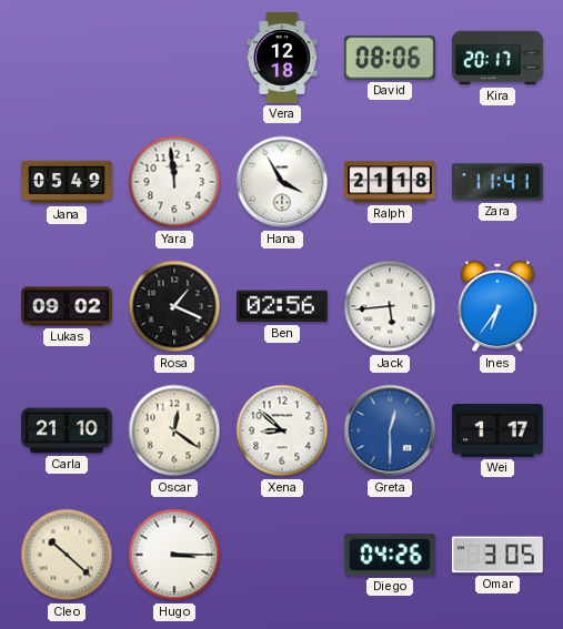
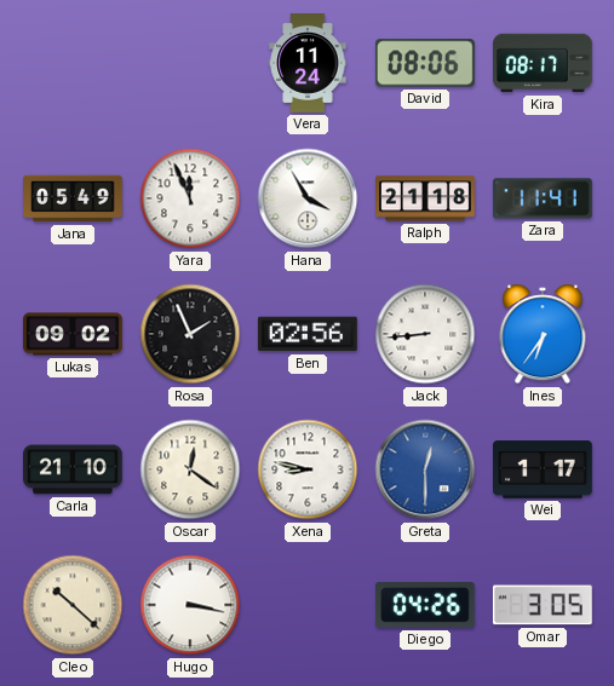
Vera: 12:18 -> 11:24
Kira: 20:17 -> 08:17
Yara: 11:59 -> 11:56
Rosa: 1:19 -> 1:56
Jack: 5:44 -> 8:44
Xena: 8:52 -> 8:47
Hugo: 3:15 -> 3:17
